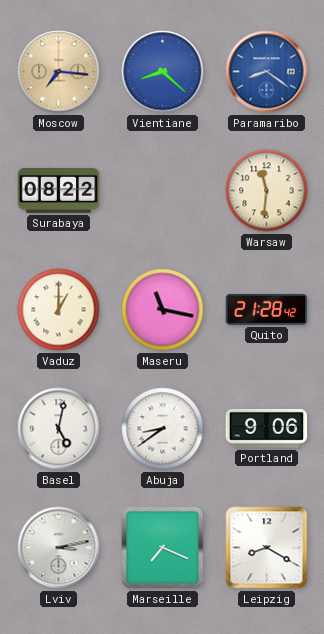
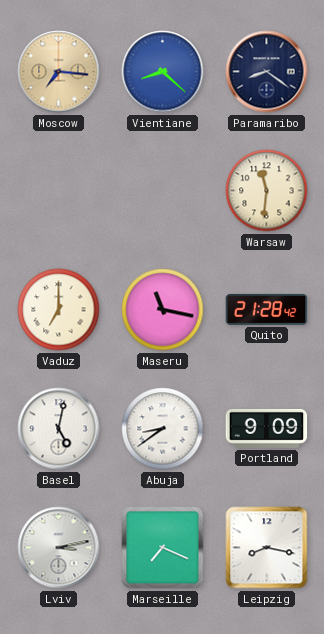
Paramaribo dial: blue -> navy
Surabaya: 08:22 -> none
Vaduz: 1:00 -> 7:00
Portland: 9:06 -> 9:09
Leipzig: 8:20 -> 8:17
